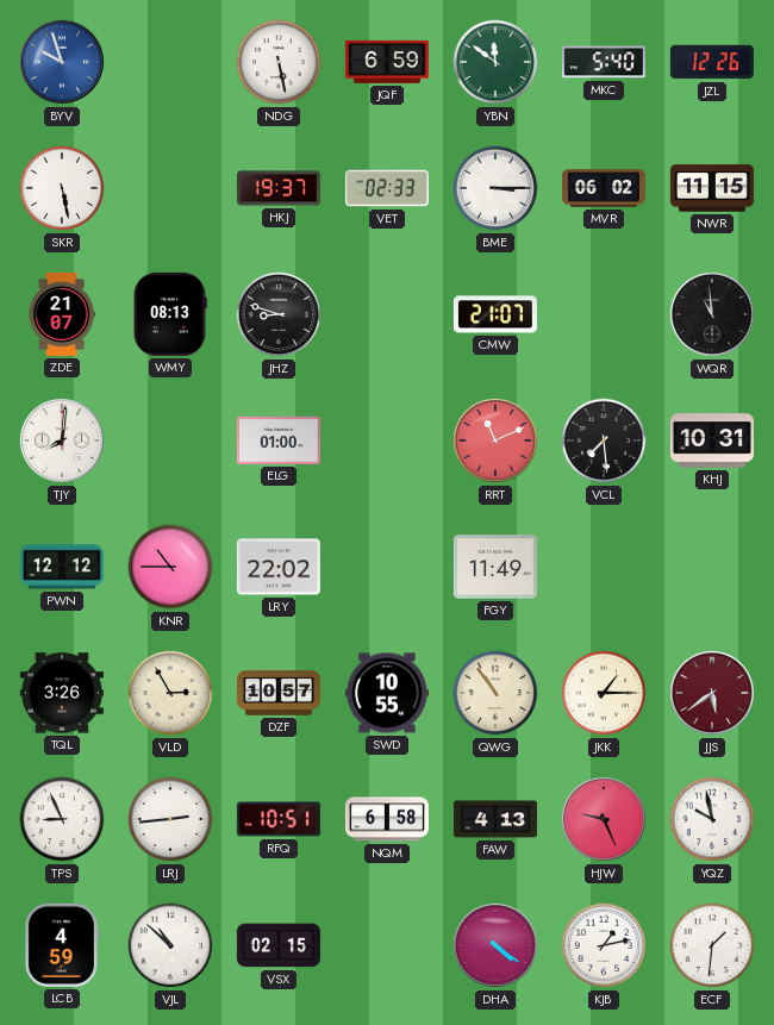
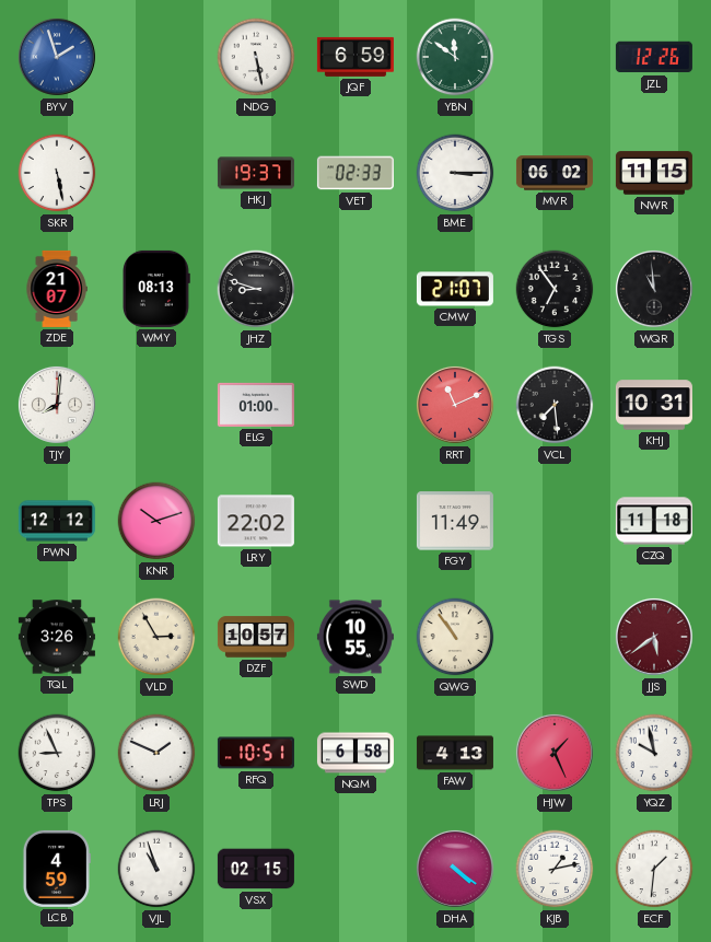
BYV: 9:57 -> 1:57
MKC: 5:40 -> none
TGS: none -> 6:54
KNR: 10:45 -> 10:12
CZQ: none -> 11:18
JKK: 1:15 -> none
LRJ: 2:44 -> 1:49
HJW: 9:26 -> 1:26
VJL: 10:52 -> 10:57
